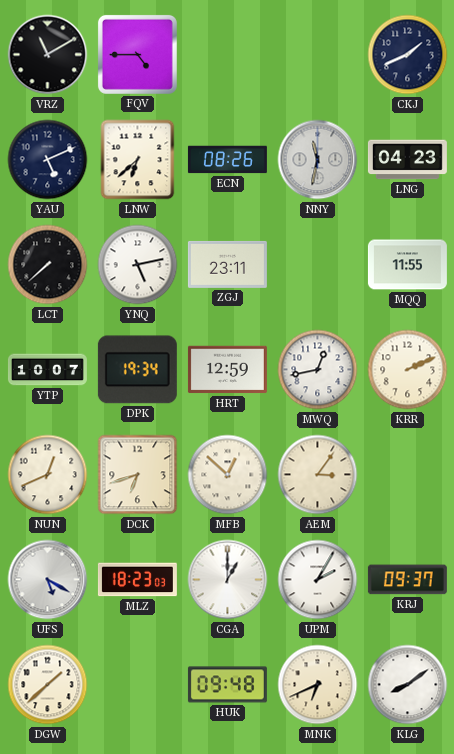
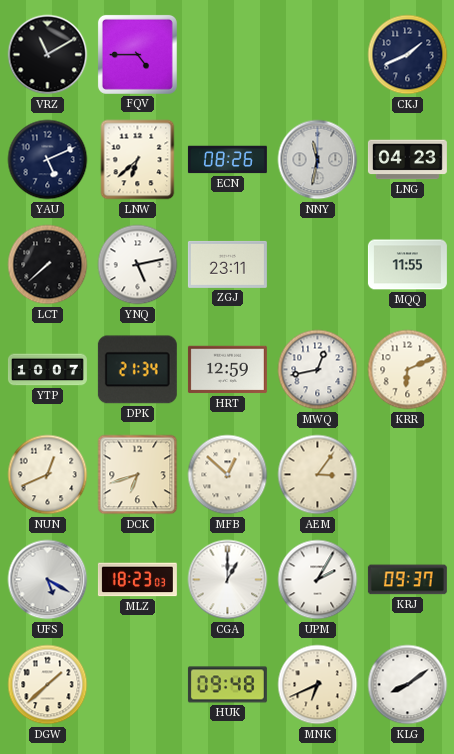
DPK: 19:34 -> 21:34
KRR: 2:11 -> 6:11
